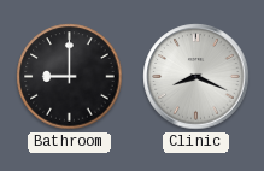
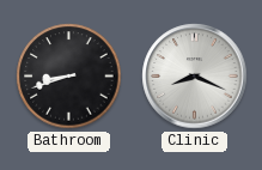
Bathroom: 9:00 -> 8:42
